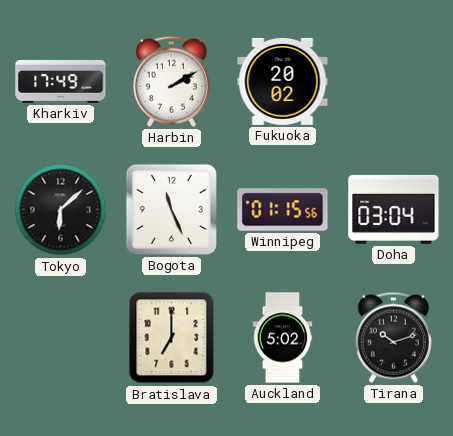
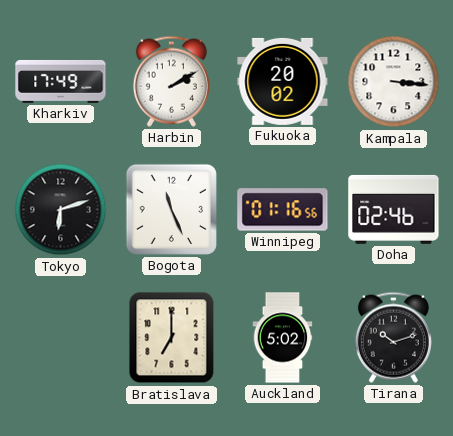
Kampala: none -> 3:16
Tokyo: 6:08 -> 6:12
Winnipeg: 01:15 -> 01:16
Doha: 03:04 -> 02:46
